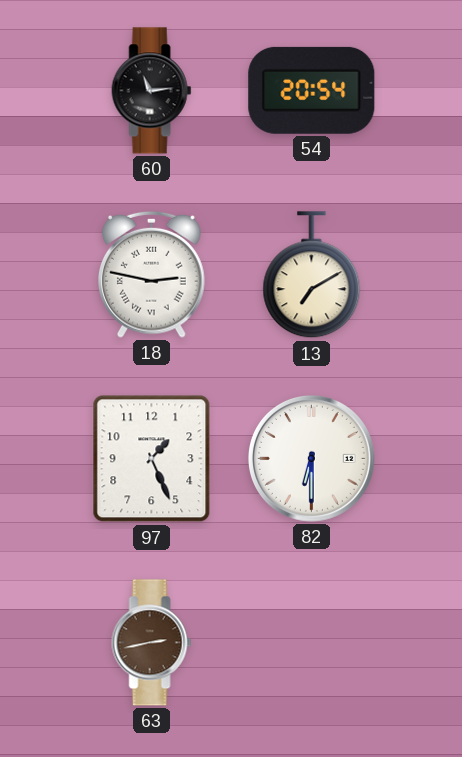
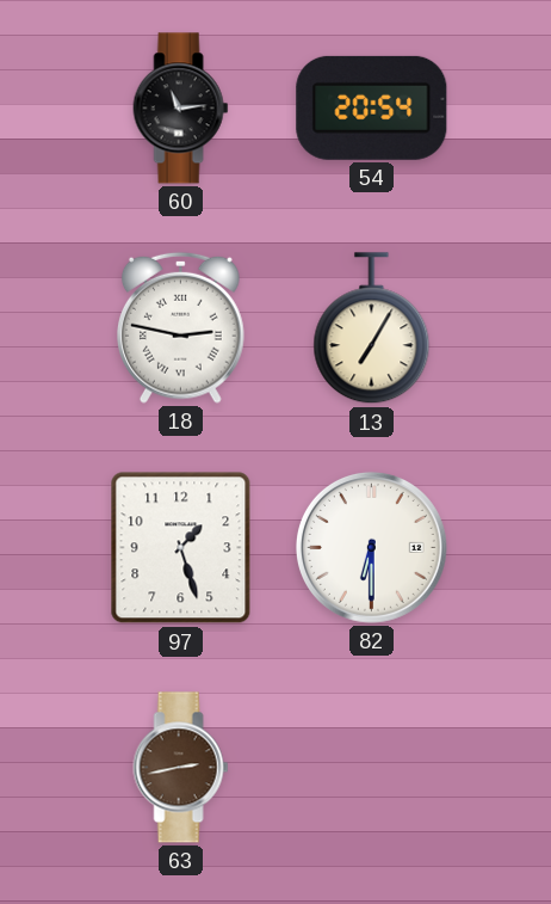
13: 7:10 -> 7:05
97: 1:26 -> 1:27
